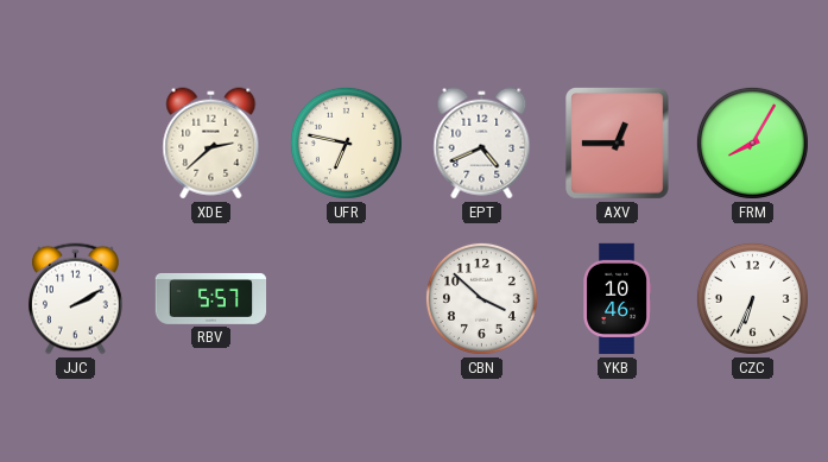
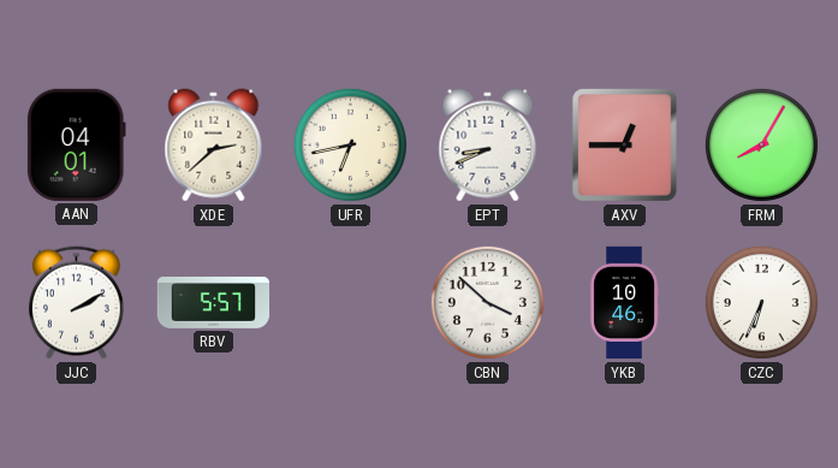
AAN: none -> 04:01
UFR: 6:47 -> 6:43
EPT: 4:41 -> 8:41
